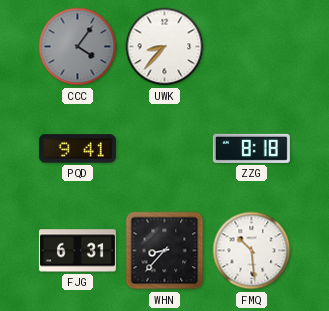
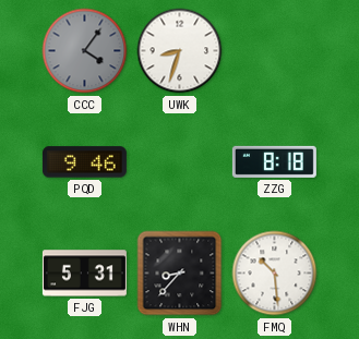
UWK: 8:37 -> 8:33
PQD: 9:41 -> 9:46
FJG: 6:31 -> 5:31
